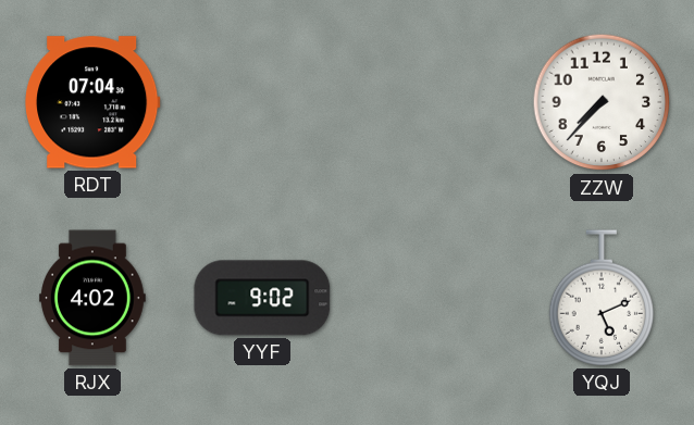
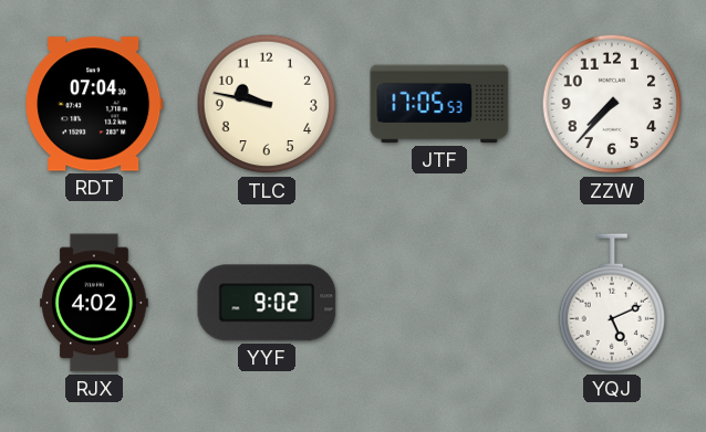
TLC: none -> 9:47
JTF: none -> 17:05
